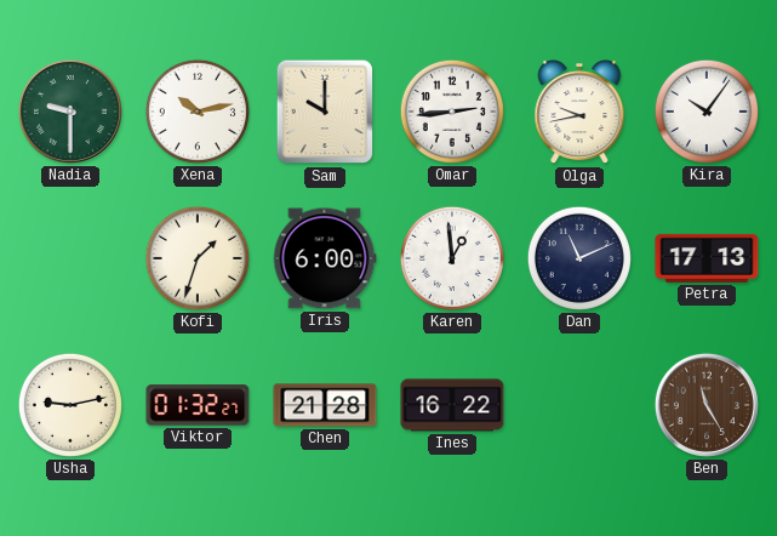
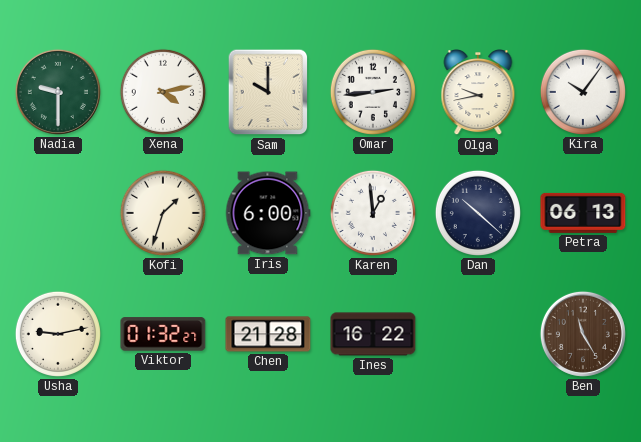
Xena: 10:13 -> 4:13
Dan: 11:11 -> 10:22
Petra: 17:13 -> 06:13
